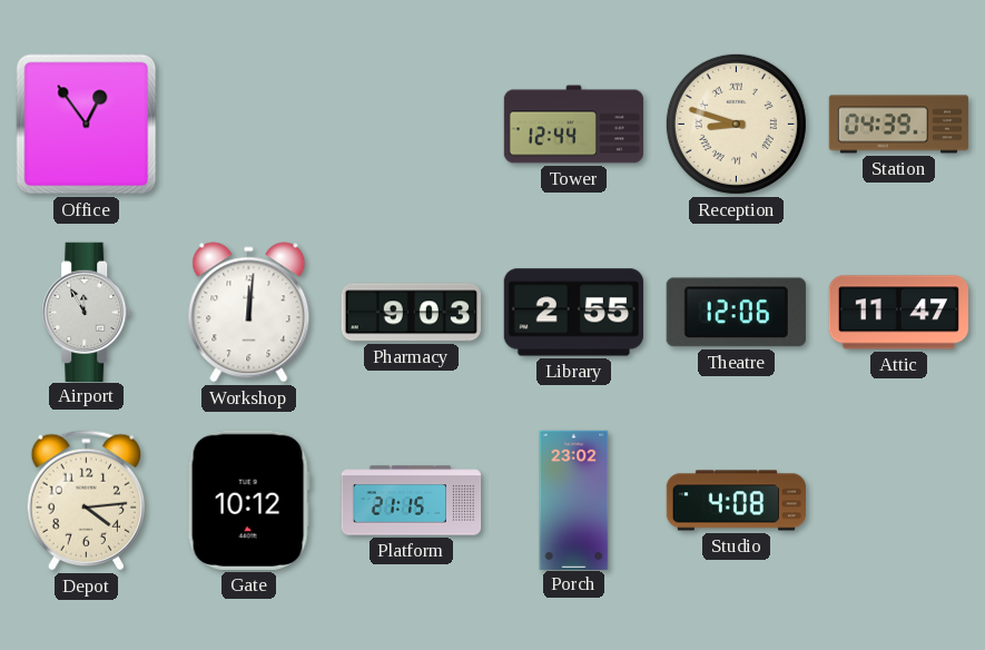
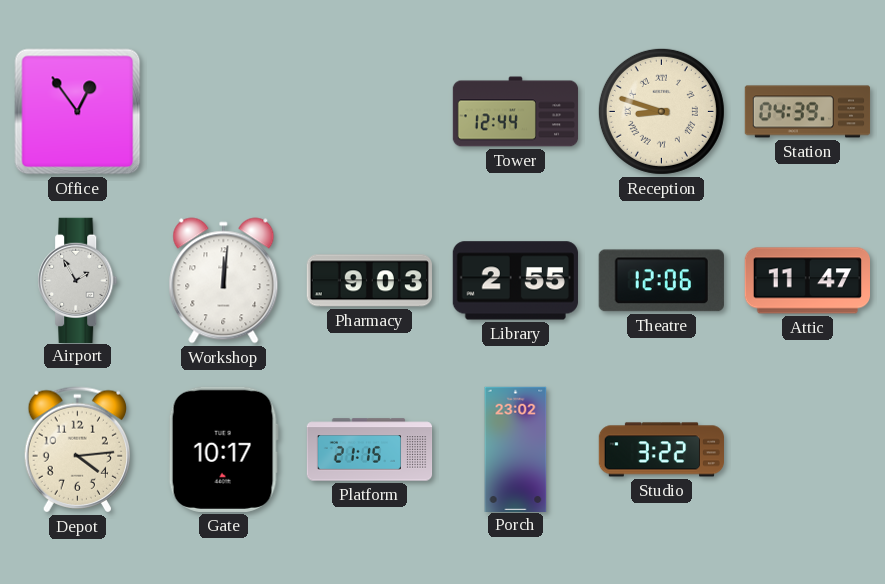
Airport: 11:55 -> 1:55
Gate: 10:12 -> 10:17
Studio: 4:08 -> 3:22
